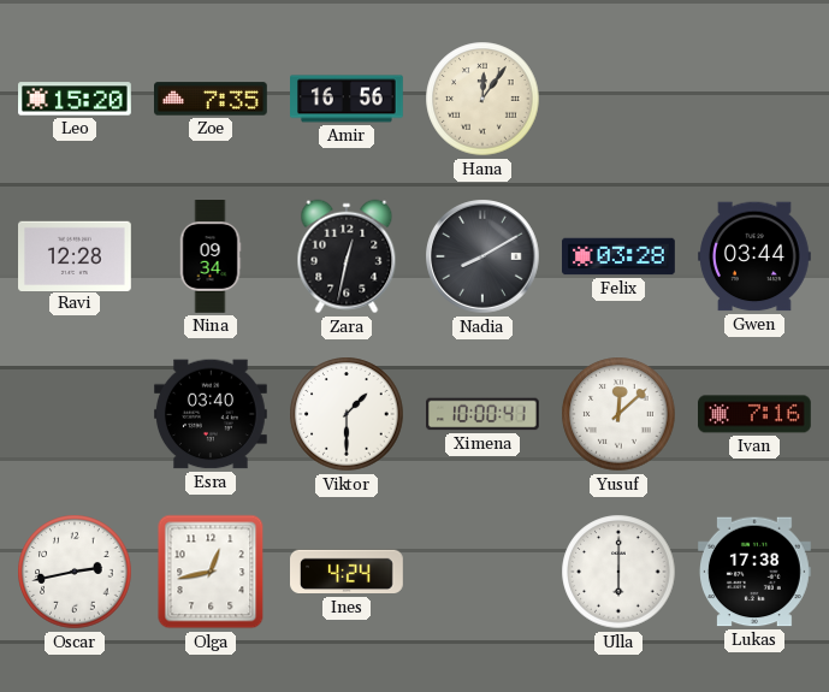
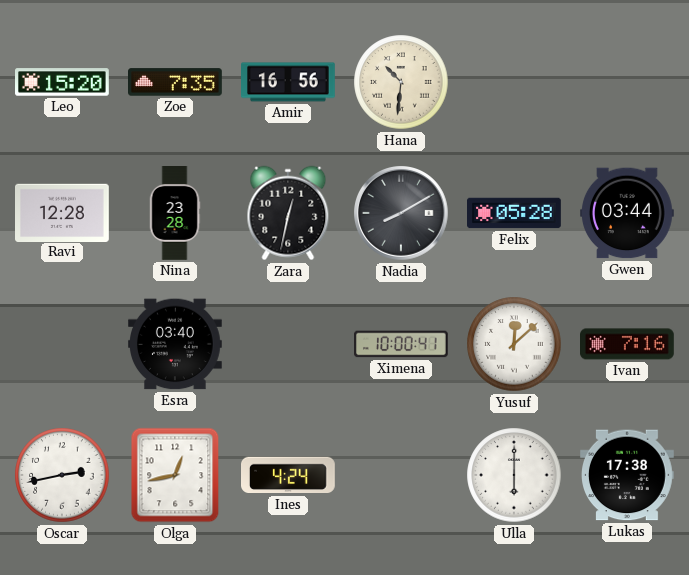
Hana: 12:06 -> 10:31
Nina: 09:34 -> 23:28
Felix: 03:28 -> 05:28
Viktor: 1:30 -> none
